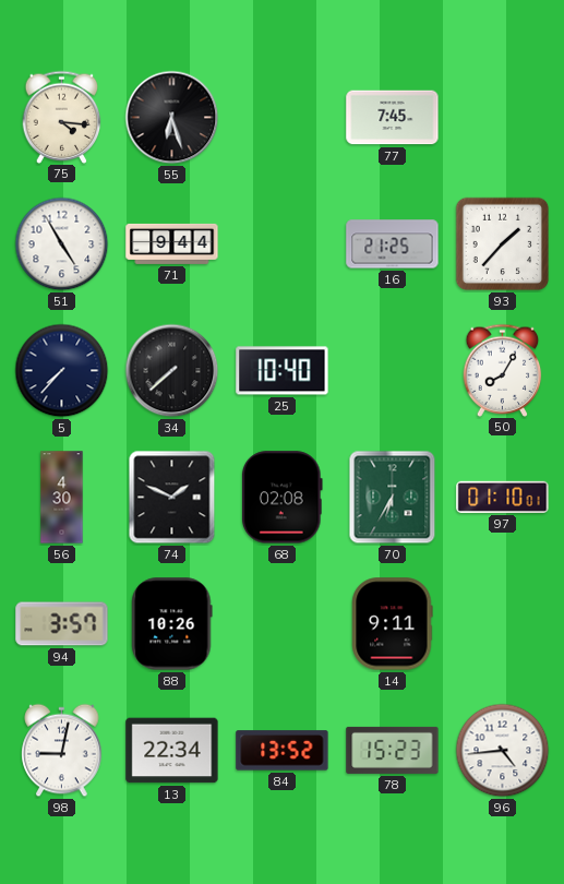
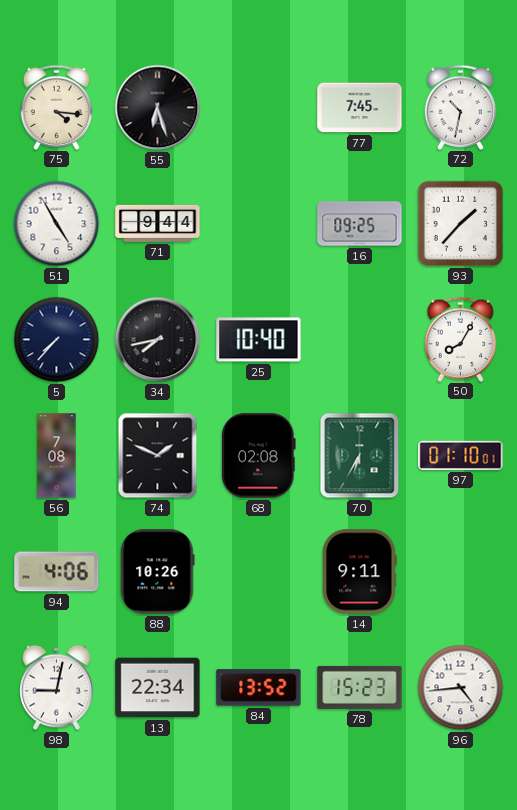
72: none -> 10:32
16: 21:25 -> 09:25
34: 7:38 -> 7:43
56: 4:30 -> 7:08
94: 3:57 -> 4:06
